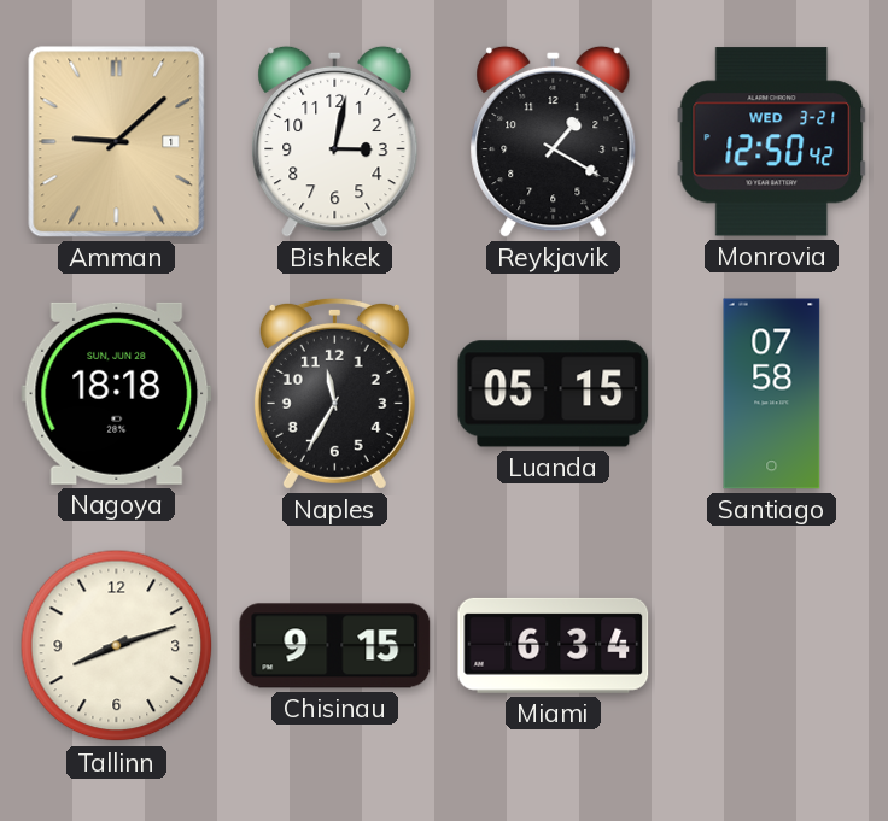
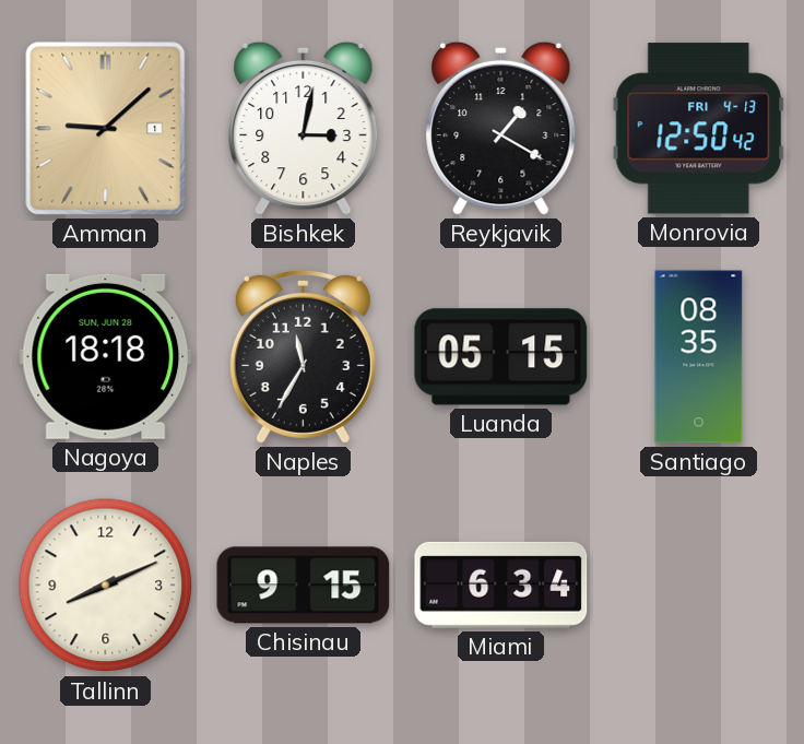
Monrovia date: WED 3-21 -> FRI 4-13
Santiago: 07:58 -> 08:35
Tallinn: 8:12 -> 8:11
